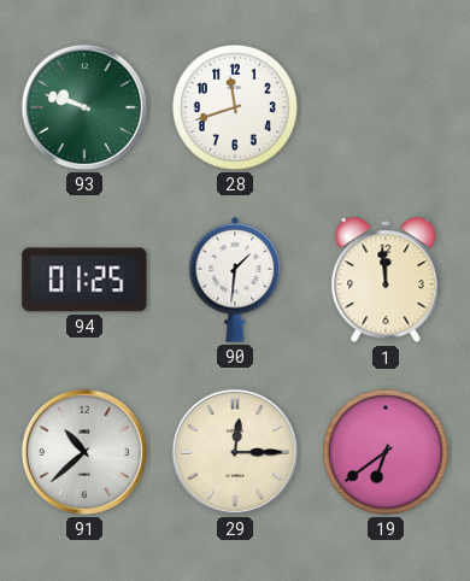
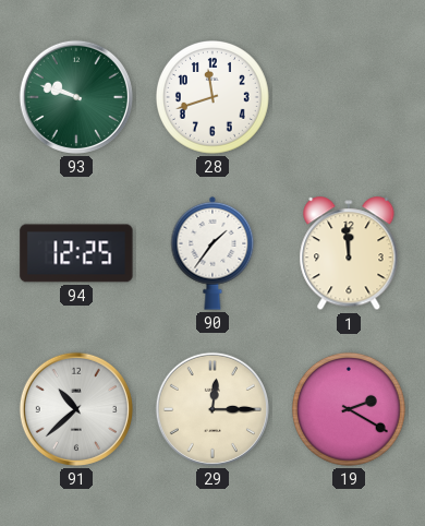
94: 01:25 -> 12:25
90: 1:31 -> 1:36
19: 6:39 -> 2:20
